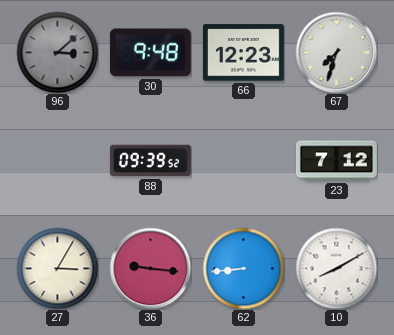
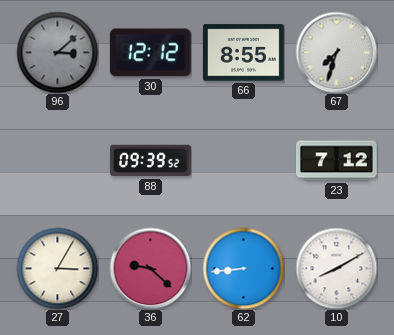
30: 9:48 -> 12:12
66: 12:23 -> 8:55
36: 9:16 -> 9:22
